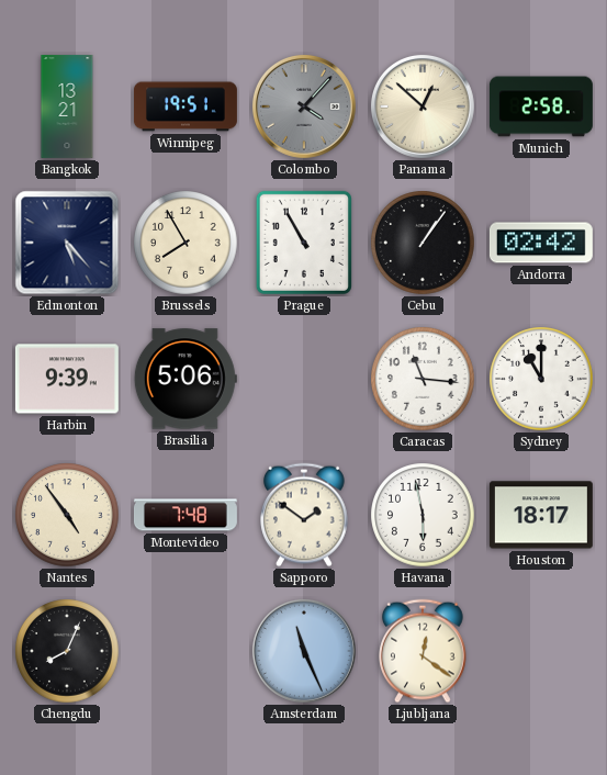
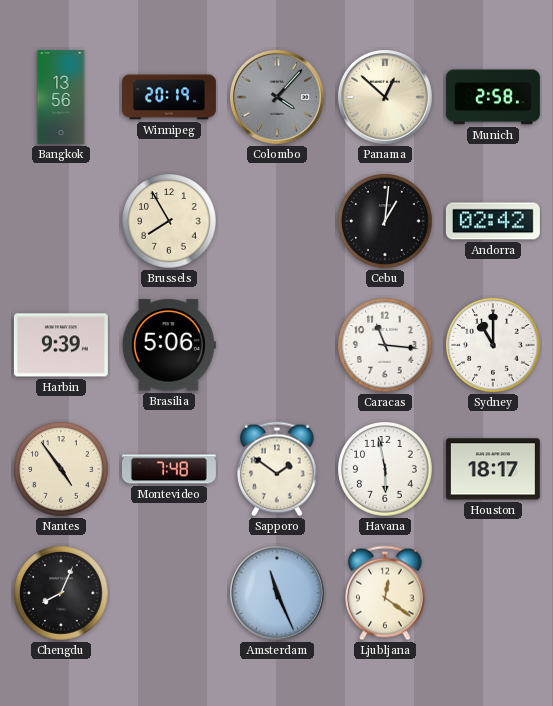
Bangkok: 13:21 -> 13:56
Winnipeg: 19:51 -> 20:19
Edmonton: 5:23 -> none
Prague: 10:55 -> none
Cebu: 1:06 -> 1:01
